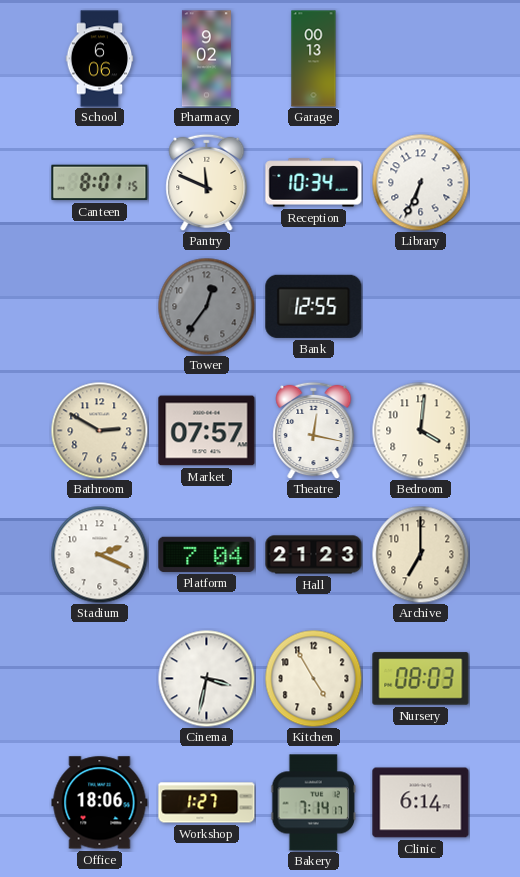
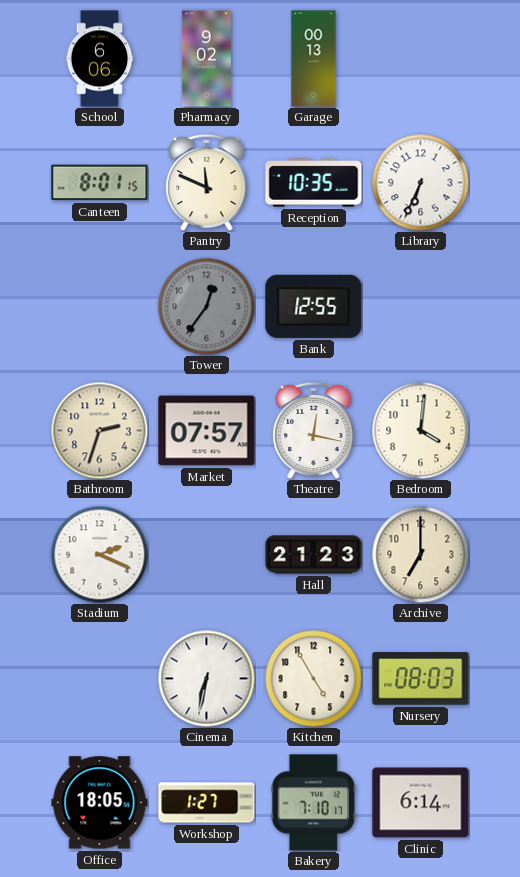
Reception: 10:34 -> 10:35
Bathroom: 2:50 -> 2:33
Platform: 7:04 -> none
Cinema: 3:32 -> 6:32
Office: 18:06 -> 18:05
Bakery: 7:14 -> 7:10
